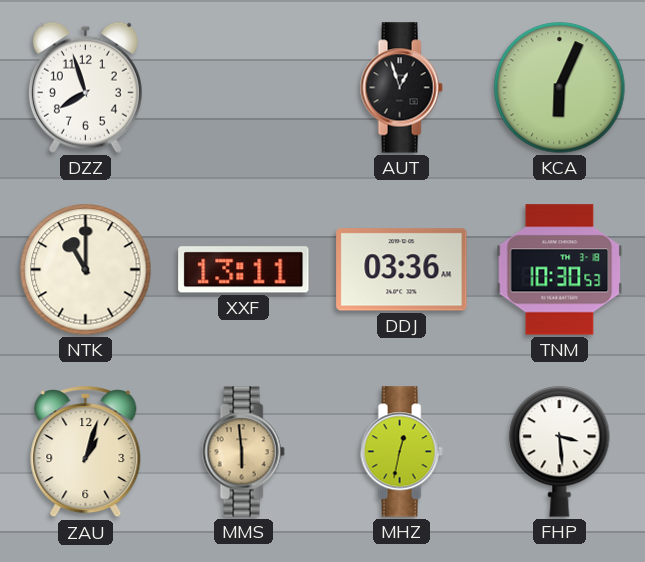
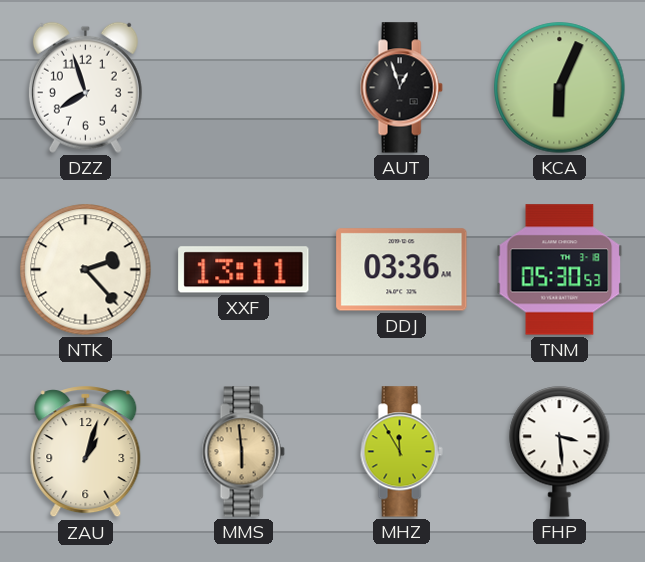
NTK: 11:00 -> 2:23
TNM: 10:30 -> 05:30
MHZ: 12:32 -> 11:55
